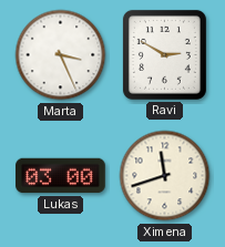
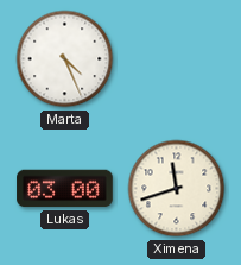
Marta: 3:26 -> 4:26
Ravi: 2:50 -> none
